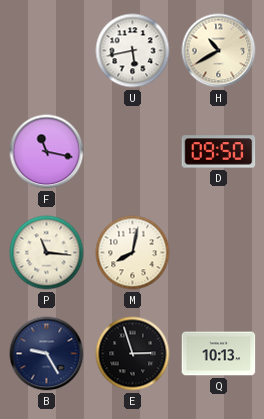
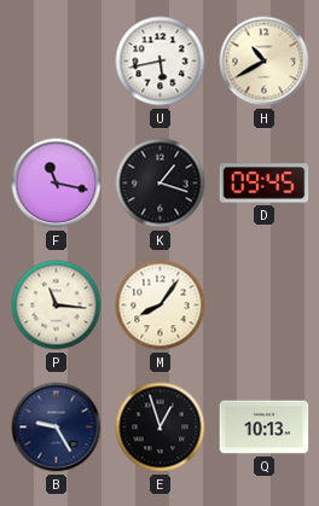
K: none -> 1:18
D: 09:50 -> 09:45
M: 8:02 -> 8:06
E: 2:57 -> 12:57
